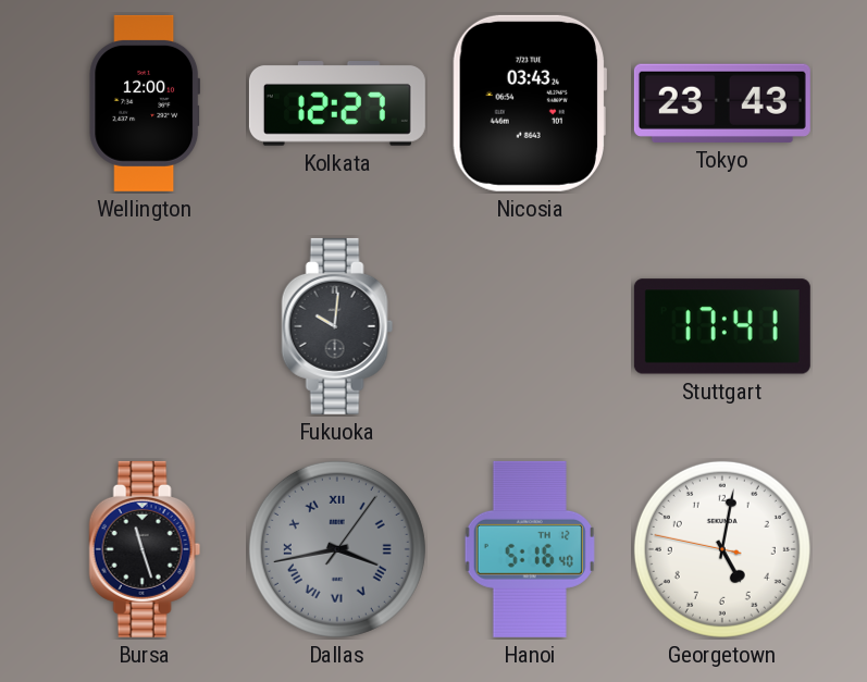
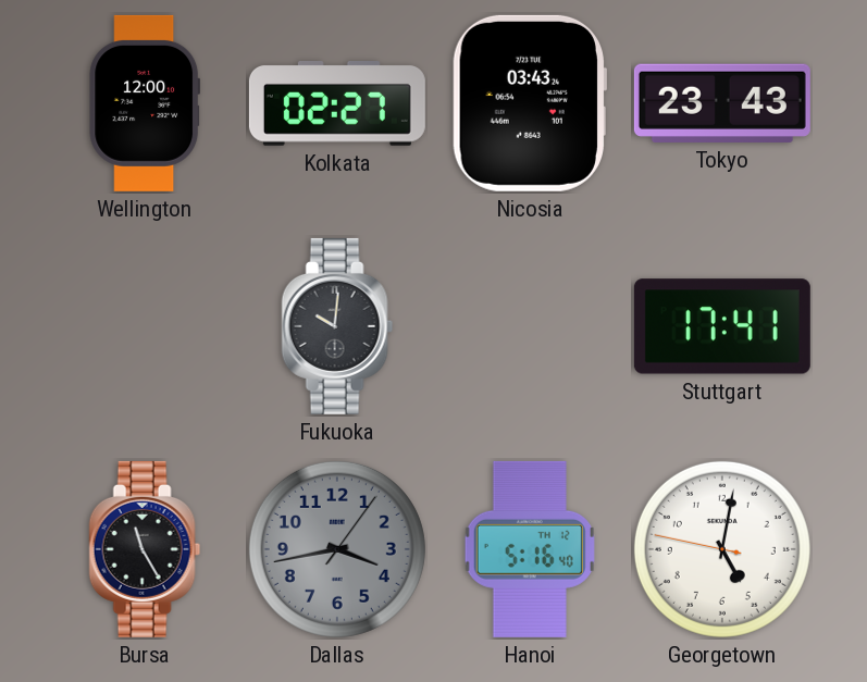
Kolkata: 12:27 -> 02:27
Bursa: 11:27 -> 11:25
Dallas numerals: Roman -> Arabic
